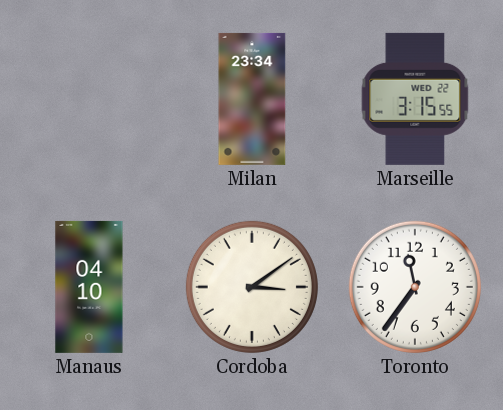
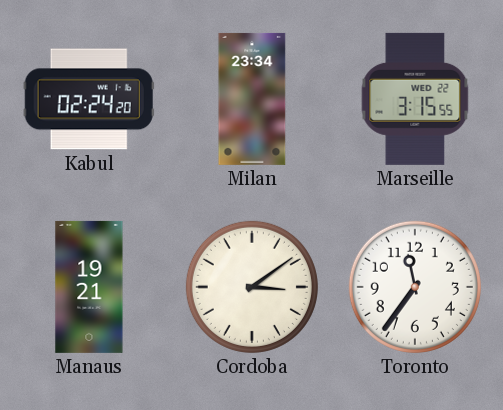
Kabul: none -> 02:24
Manaus: 04:10 -> 19:21
